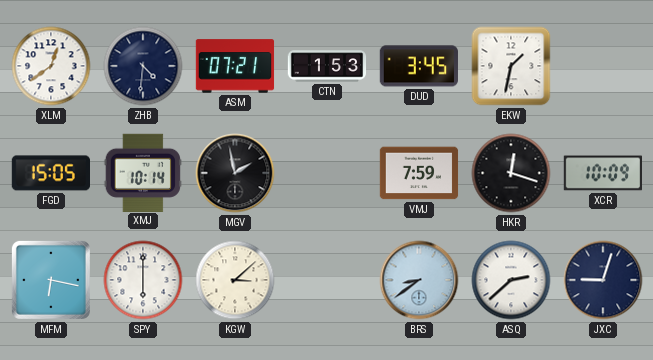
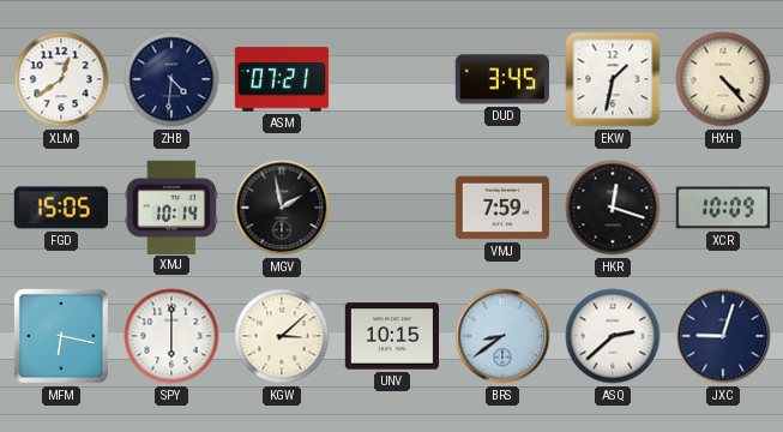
CTN: 1:53 -> none
HXH: none -> 4:23
UNV: none -> 10:15
